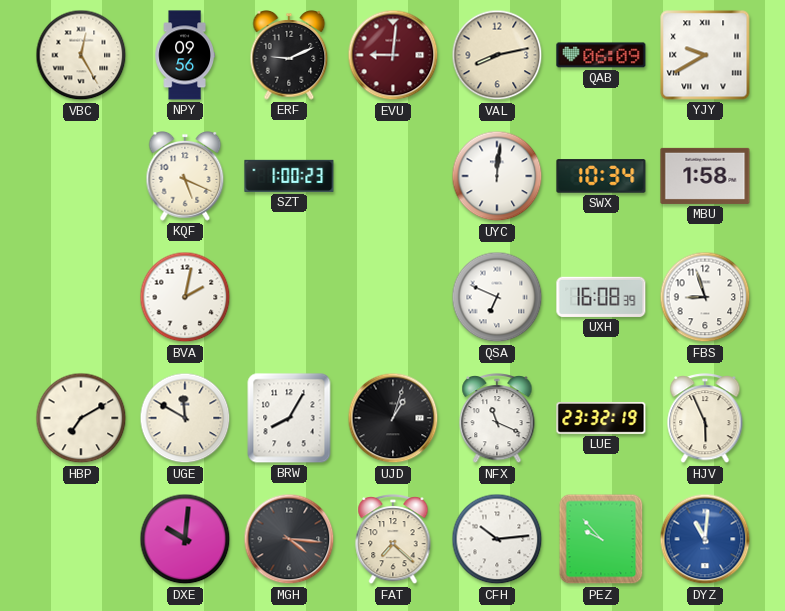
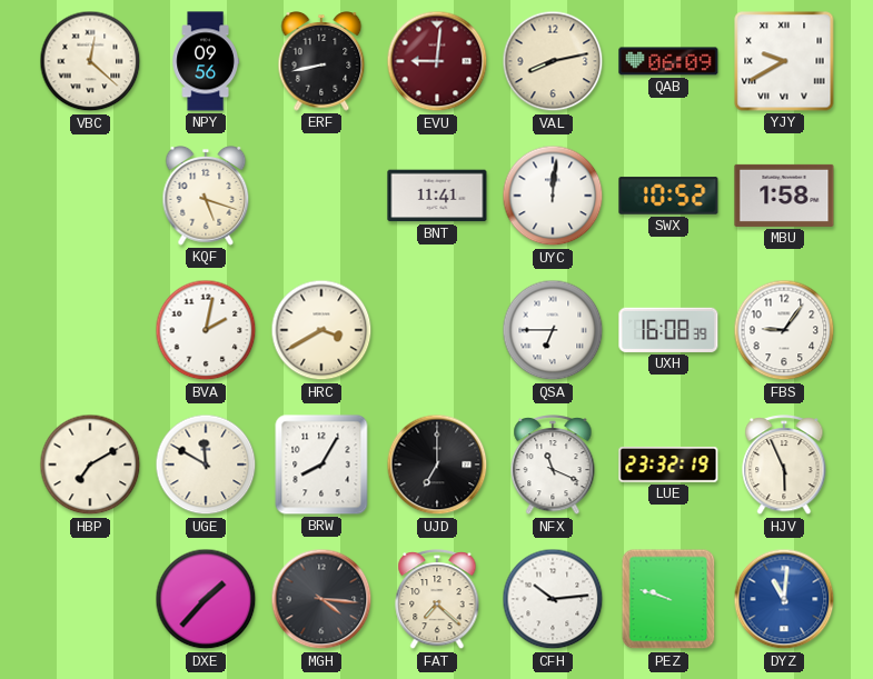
VBC: 12:25 -> 12:22
ERF: 9:11 -> 8:43
KQF: 5:19 -> 5:18
SZT: 1:00 -> none
BNT: none -> 11:41
SWX: 10:34 -> 10:52
HRC: none -> 3:40
QSA: 6:49 -> 6:45
FBS: 8:57 -> 9:06
UJD: 1:03 -> 7:00
DXE: 10:01 -> 1:37
PEZ: 9:53 -> 9:48
